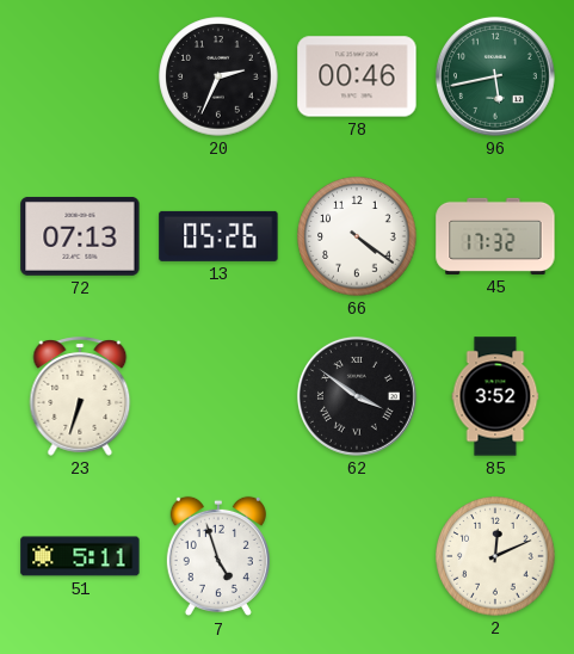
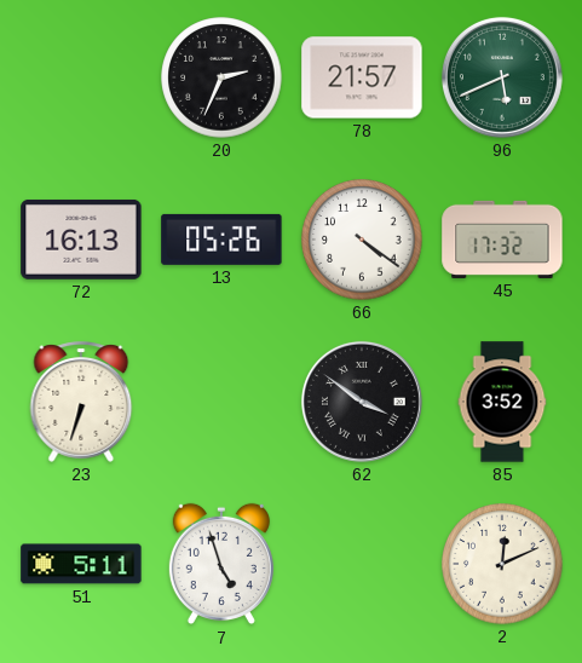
78: 00:46 -> 21:57
96: 5:43 -> 5:41
72: 07:13 -> 16:13
